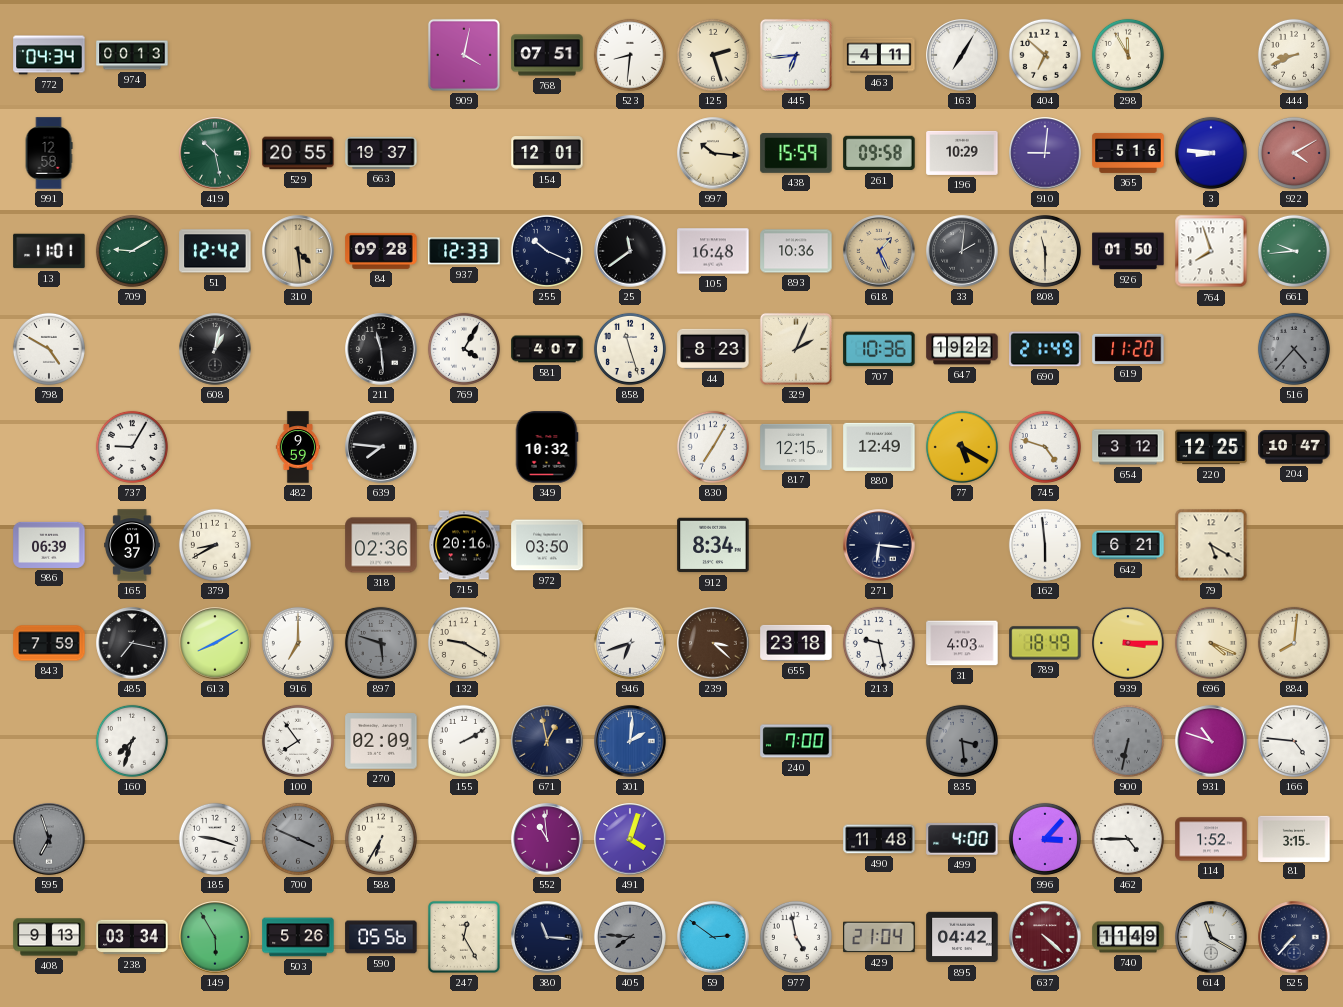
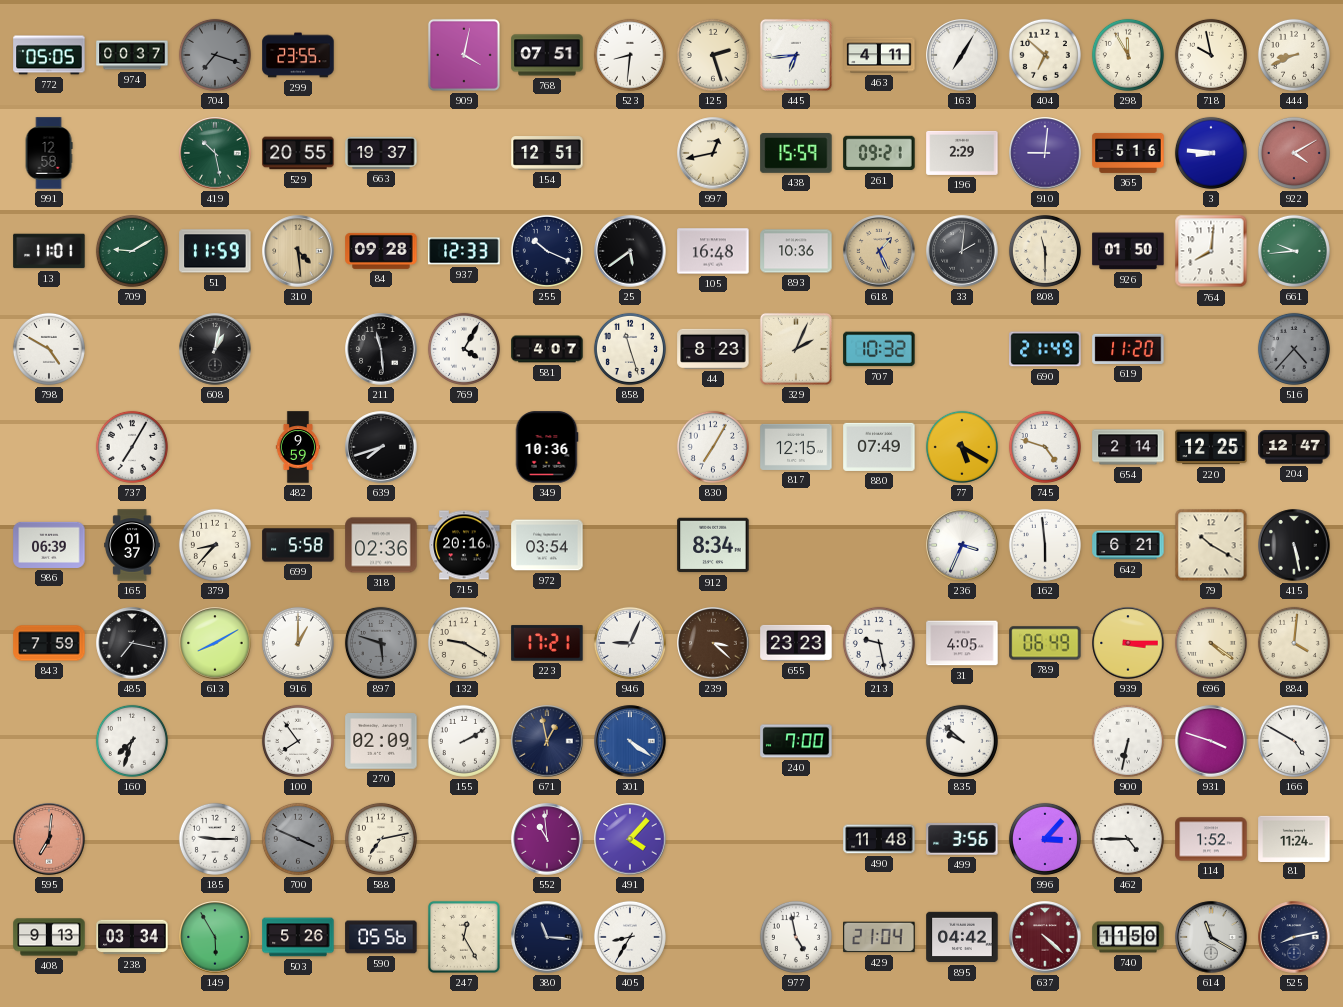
772: 04:34 -> 05:05
974: 00:13 -> 00:37
704: none -> 7:18
299: none -> 23:55
718: none -> 9:58
154: 12:01 -> 12:51
997: 10:16 -> 12:43
261: 09:58 -> 09:21
196: 10:29 -> 2:29
51: 12:42 -> 11:59
25: 11:39 -> 5:39
764: 7:57 -> 8:01
707: 10:36 -> 10:32
647: 19:22 -> none
737: 9:05 -> 7:05
639: 7:46 -> 7:42
349: 10:32 -> 10:36
880: 12:49 -> 07:49
654: 3:12 -> 2:14
204: 10:47 -> 12:47
379: 8:40 -> 8:37
699: none -> 5:58
972: 03:50 -> 03:54
271: 6:16 -> none
236: none -> 3:34
79: 5:20 -> 10:20
415: none -> 5:28
916: 7:00 -> 1:00
223: none -> 17:21
946: 6:42 -> 9:04
655: 23:18 -> 23:23
31: 4:03 -> 4:05
789: 18:49 -> 06:49
696: 4:19 -> 4:21
884: 8:01 -> 4:01
301: 2:01 -> 4:21
835: 3:29 -> 9:52
835 dial: grey -> white
900 dial: grey -> white
931: 10:48 -> 3:48
166: 4:46 -> 4:50
595: 6:57 -> 7:01
595 dial: grey -> salmon
185: 9:18 -> 9:15
588: 6:35 -> 7:13
491: 4:03 -> 4:07
499: 4:00 -> 3:56
81: 3:15 -> 11:24
405: 7:46 -> 8:35
405 dial: grey -> white
59: 2:51 -> none
740: 11:49 -> 11:50
525: 7:37 -> 8:13
